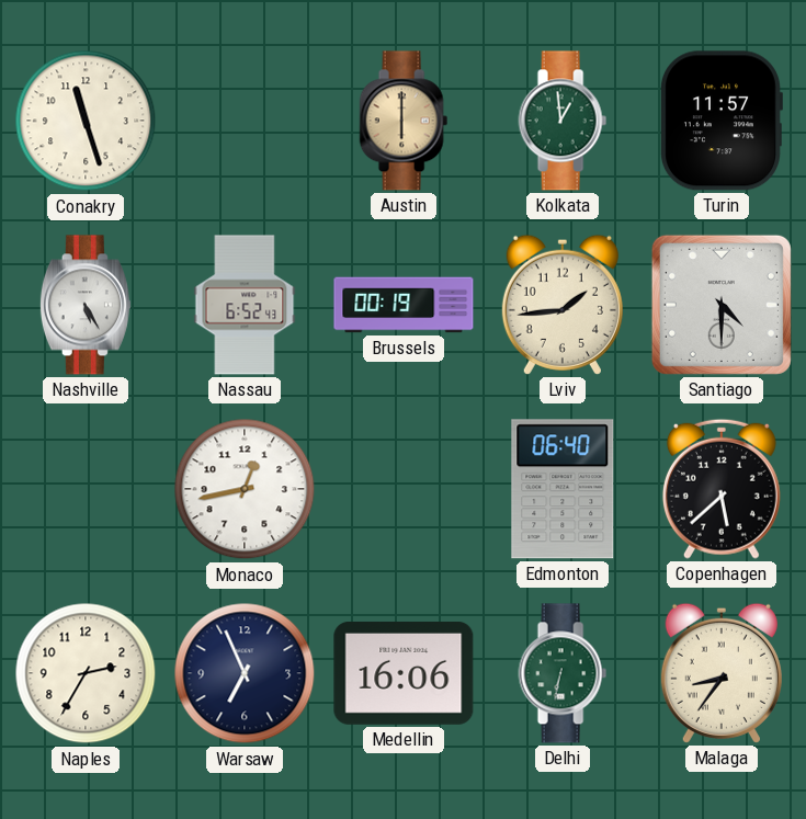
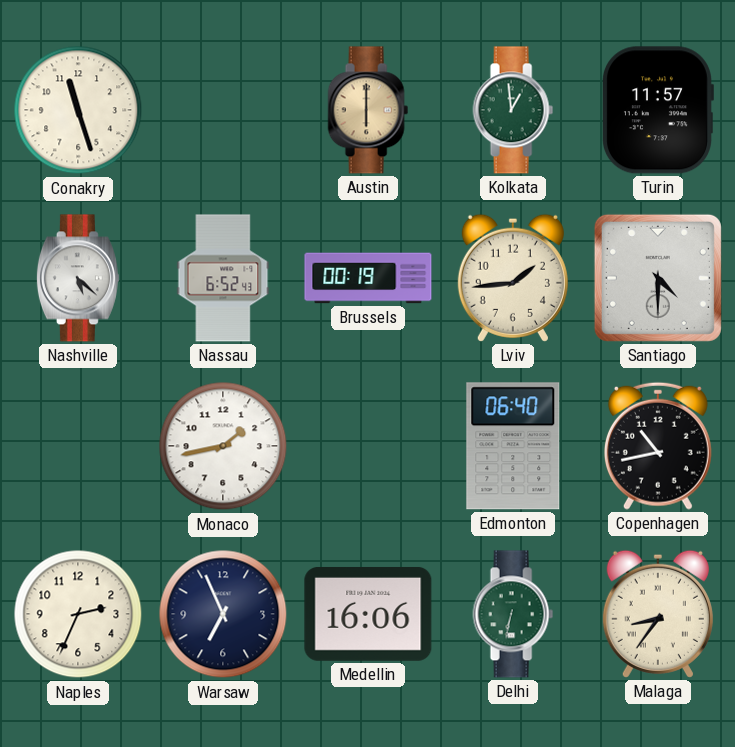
Nashville: 5:25 -> 5:22
Monaco: 12:43 -> 1:43
Copenhagen: 5:38 -> 10:43
Naples: 2:35 -> 2:34
